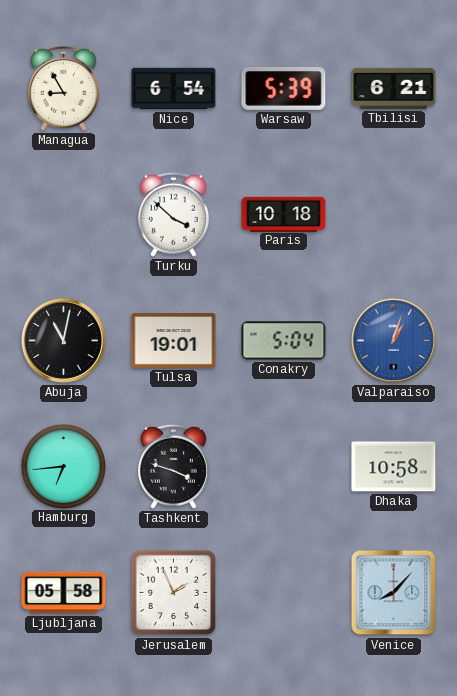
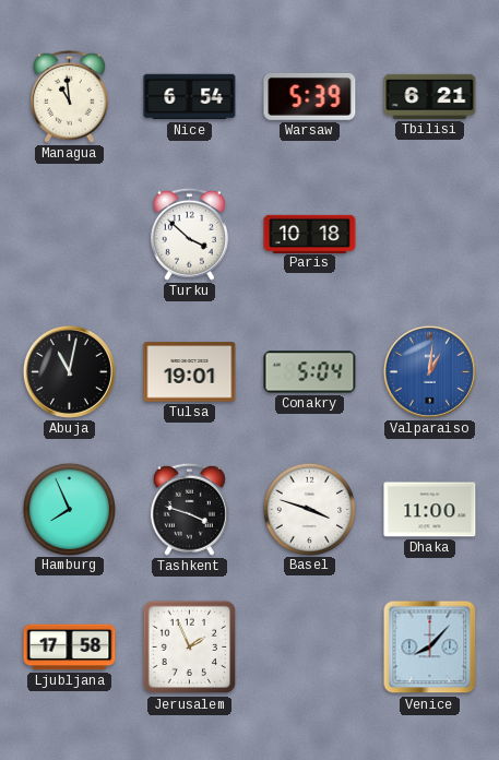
Managua: 8:55 -> 10:59
Valparaiso: 1:03 -> 1:01
Hamburg: 6:44 -> 7:56
Basel: none -> 3:48
Dhaka: 10:58 -> 11:00
Ljubljana: 05:58 -> 17:58
